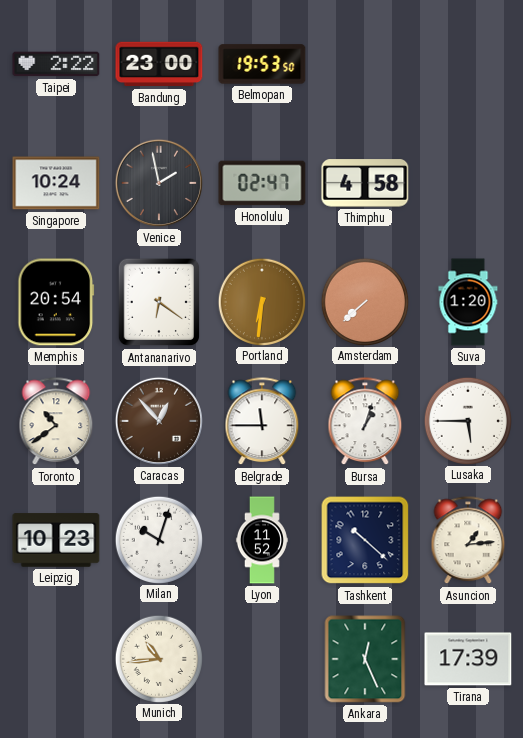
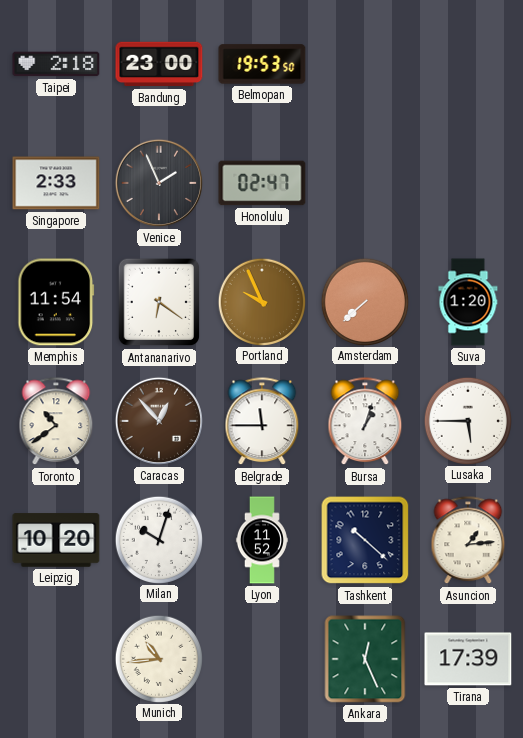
Taipei: 2:22 -> 2:18
Singapore: 10:24 -> 2:33
Venice: 1:58 -> 1:56
Thimphu: 4:58 -> none
Memphis: 20:54 -> 11:54
Portland: 6:31 -> 9:56
Leipzig: 10:23 -> 10:20
